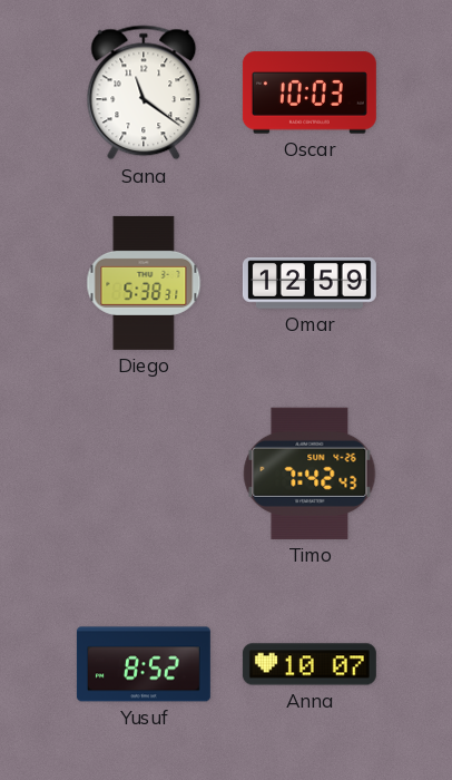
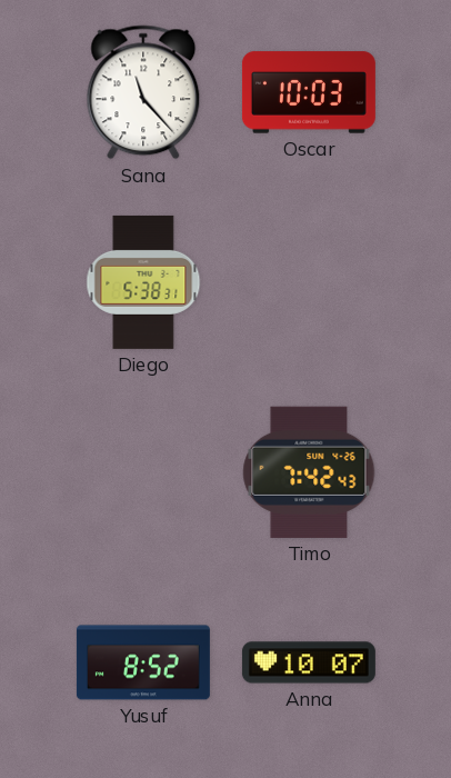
Sana: 11:21 -> 11:23
Omar: 12:59 -> none
